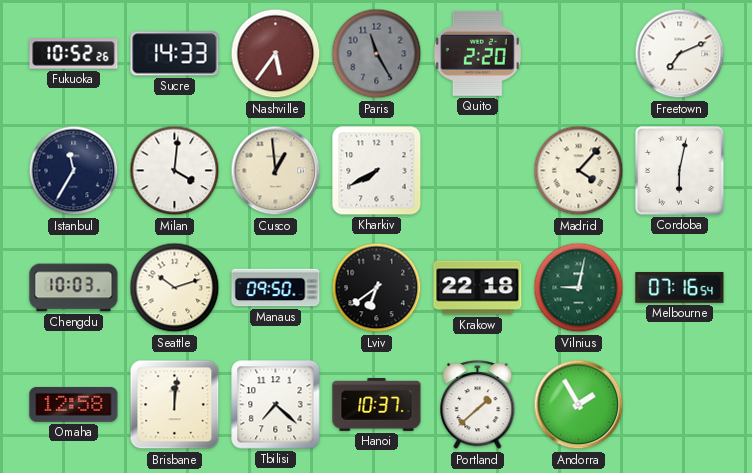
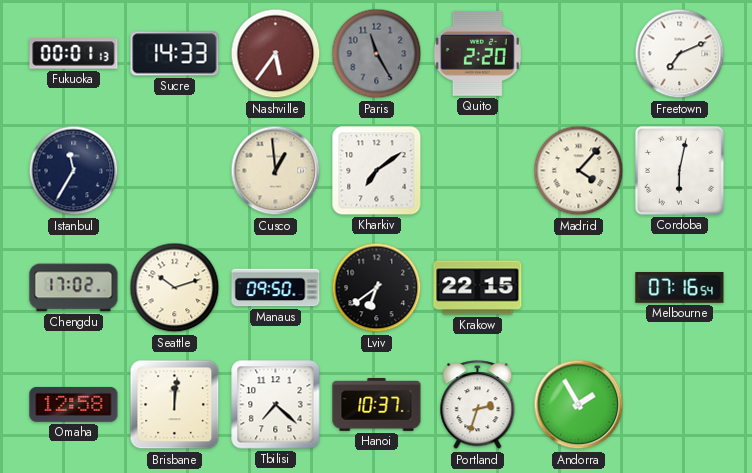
Fukuoka: 10:52 -> 00:01
Milan: 4:01 -> none
Kharkiv: 7:40 -> 7:09
Chengdu: 10:03 -> 17:02
Krakow: 22:18 -> 22:15
Vilnius: 9:02 -> none
Portland: 1:38 -> 2:33
